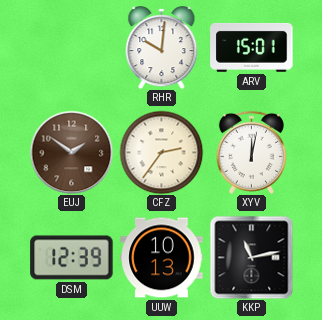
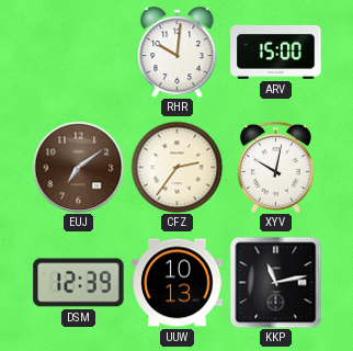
ARV: 15:01 -> 15:00
EUJ: 1:51 -> 7:09
XYV: 12:02 -> 10:02
